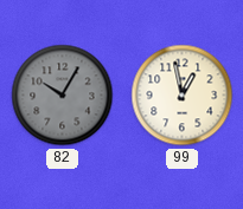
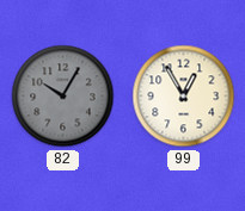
99: 12:58 -> 12:55
